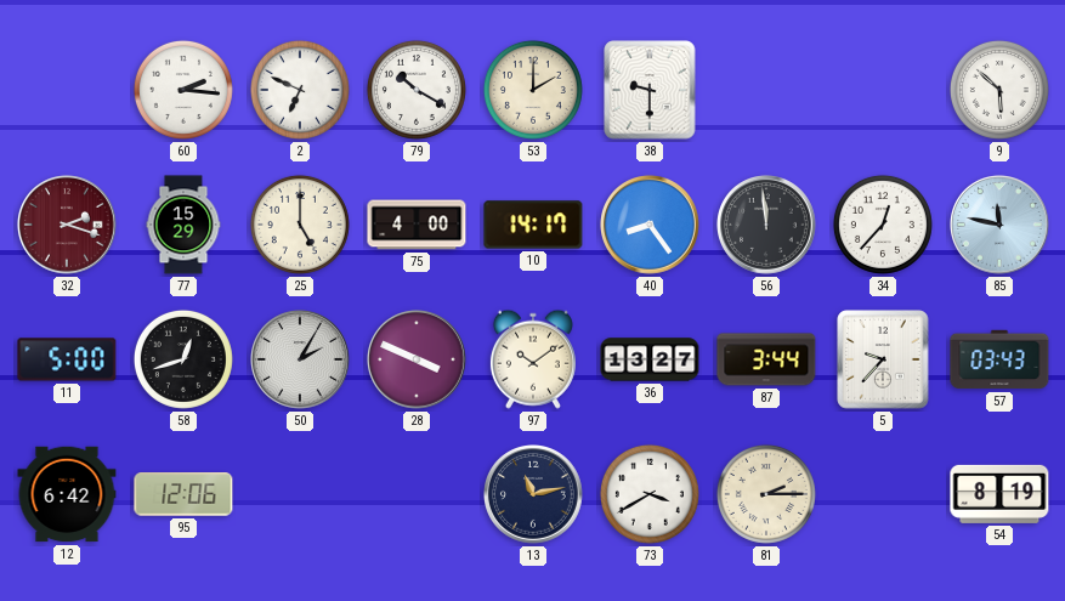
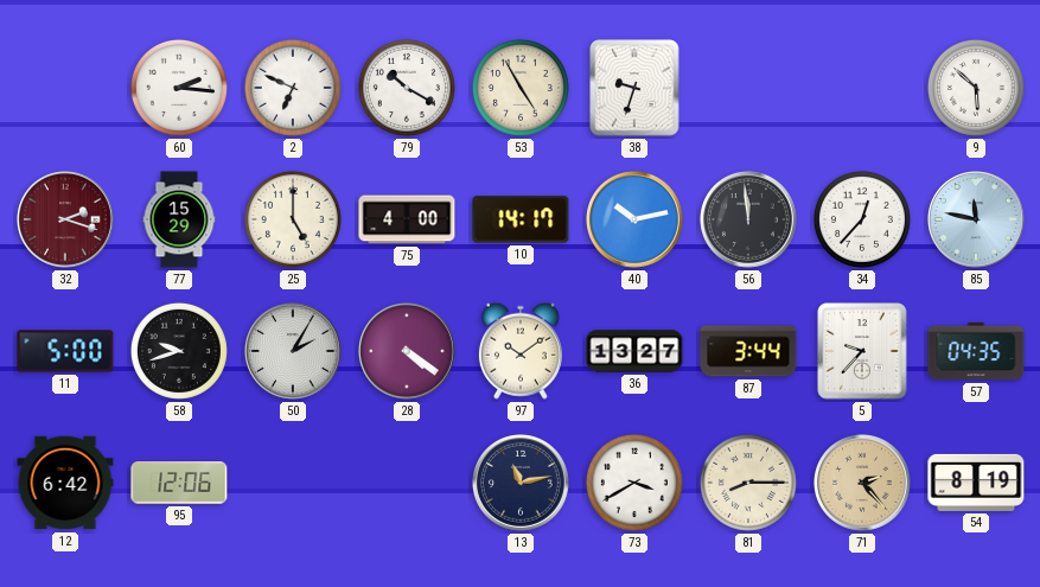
53: 2:00 -> 4:55
38: 9:30 -> 9:33
40: 8:24 -> 10:13
58: 12:42 -> 9:42
28: 3:49 -> 4:21
57: 03:43 -> 04:35
81: 2:15 -> 8:15
71: none -> 2:23
